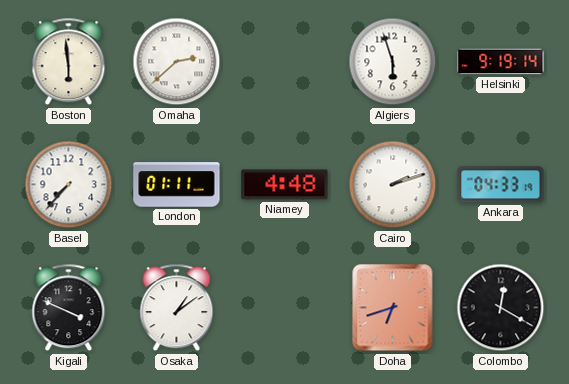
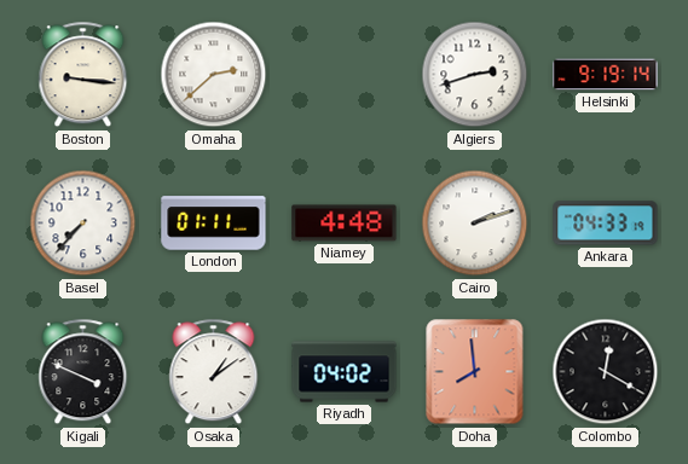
Boston: 5:59 -> 9:16
Algiers: 5:57 -> 2:42
Riyadh: none -> 04:02
Doha: 6:42 -> 7:59
